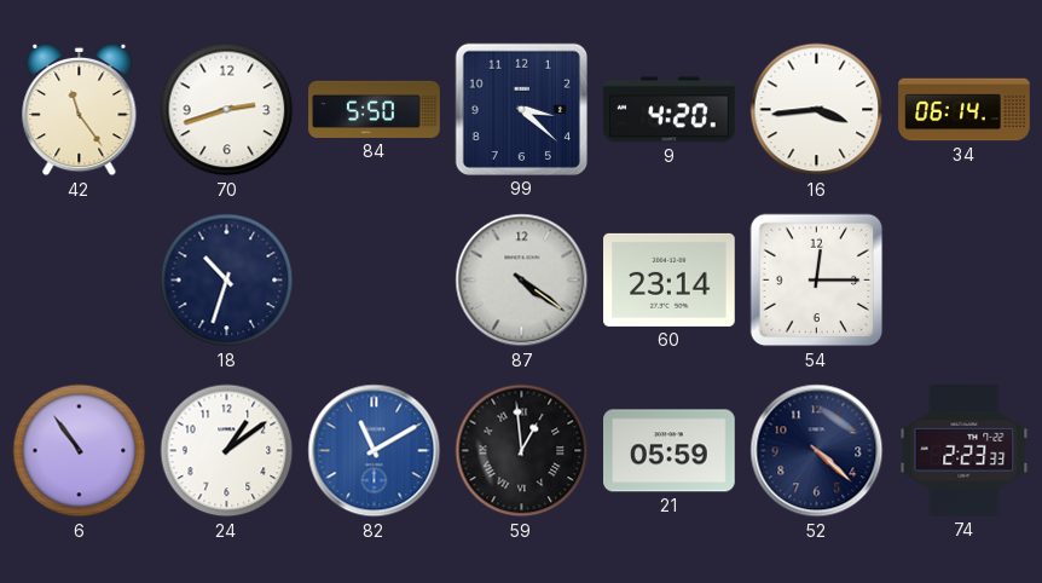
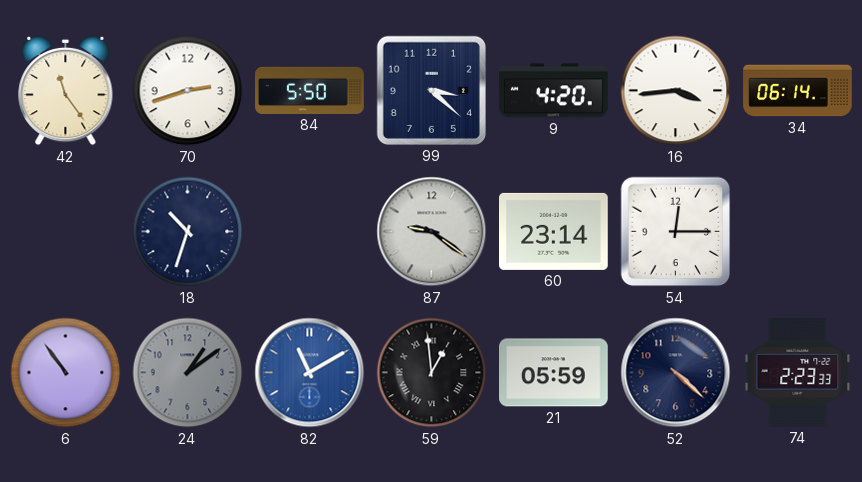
87: 4:21 -> 9:21
24 dial: white -> grey
